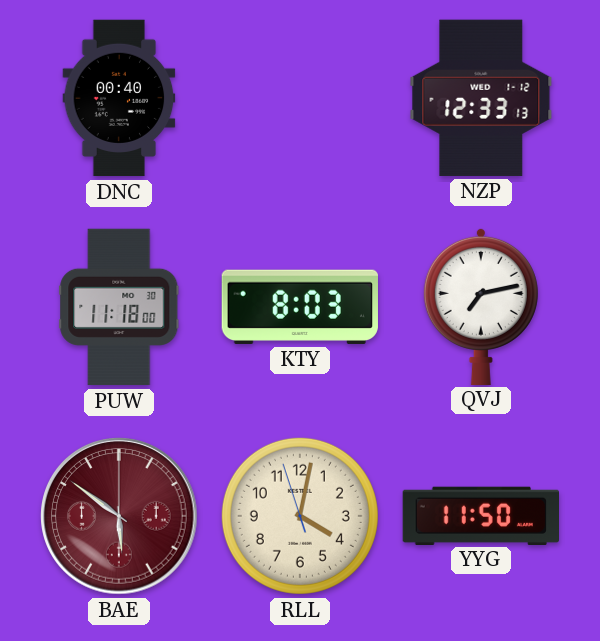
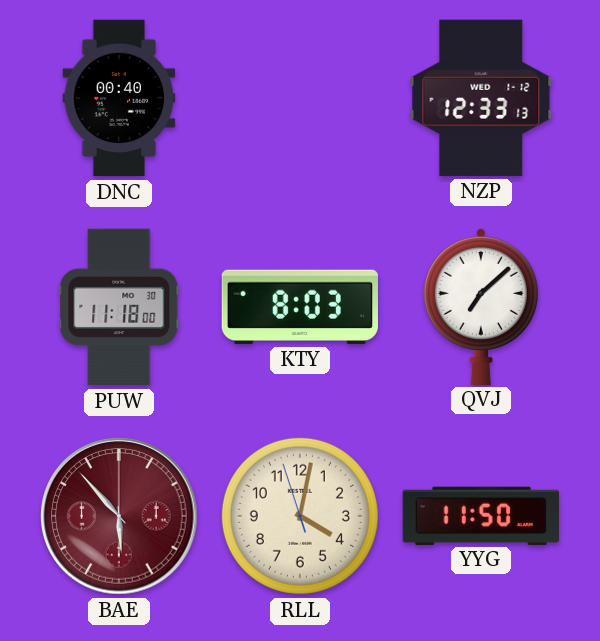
QVJ: 7:13 -> 7:08
BAE: 5:51 -> 5:53
